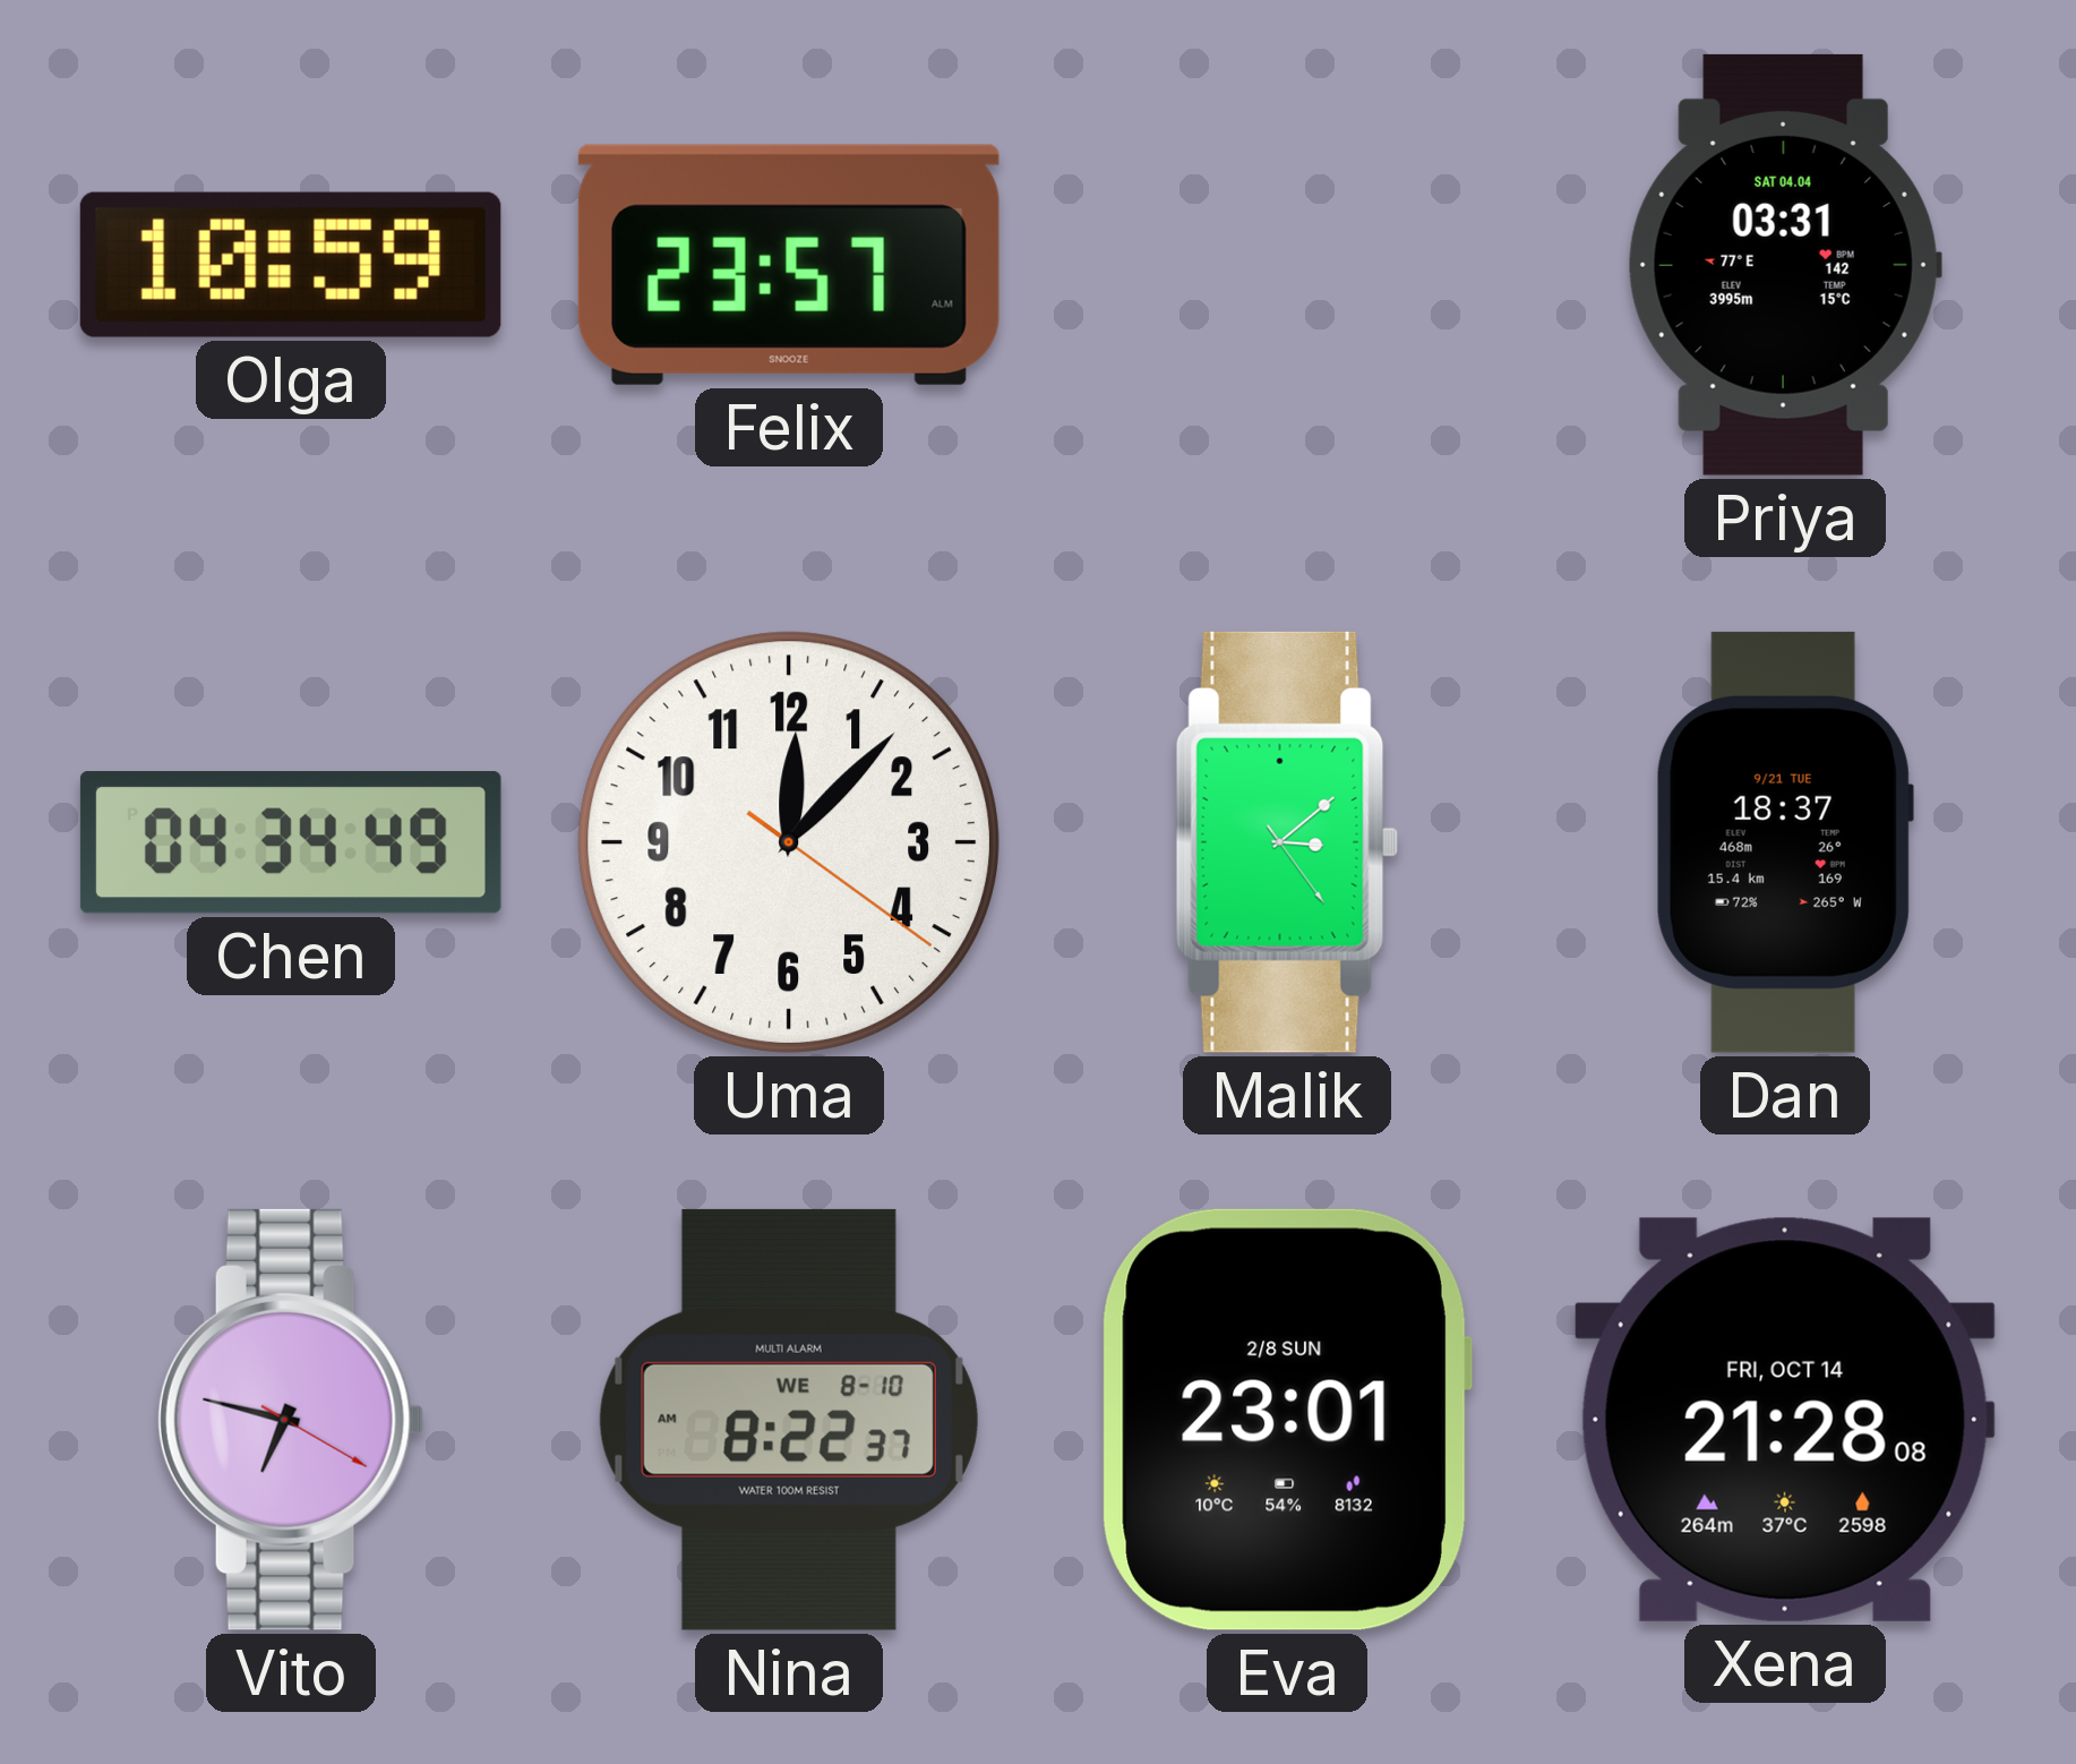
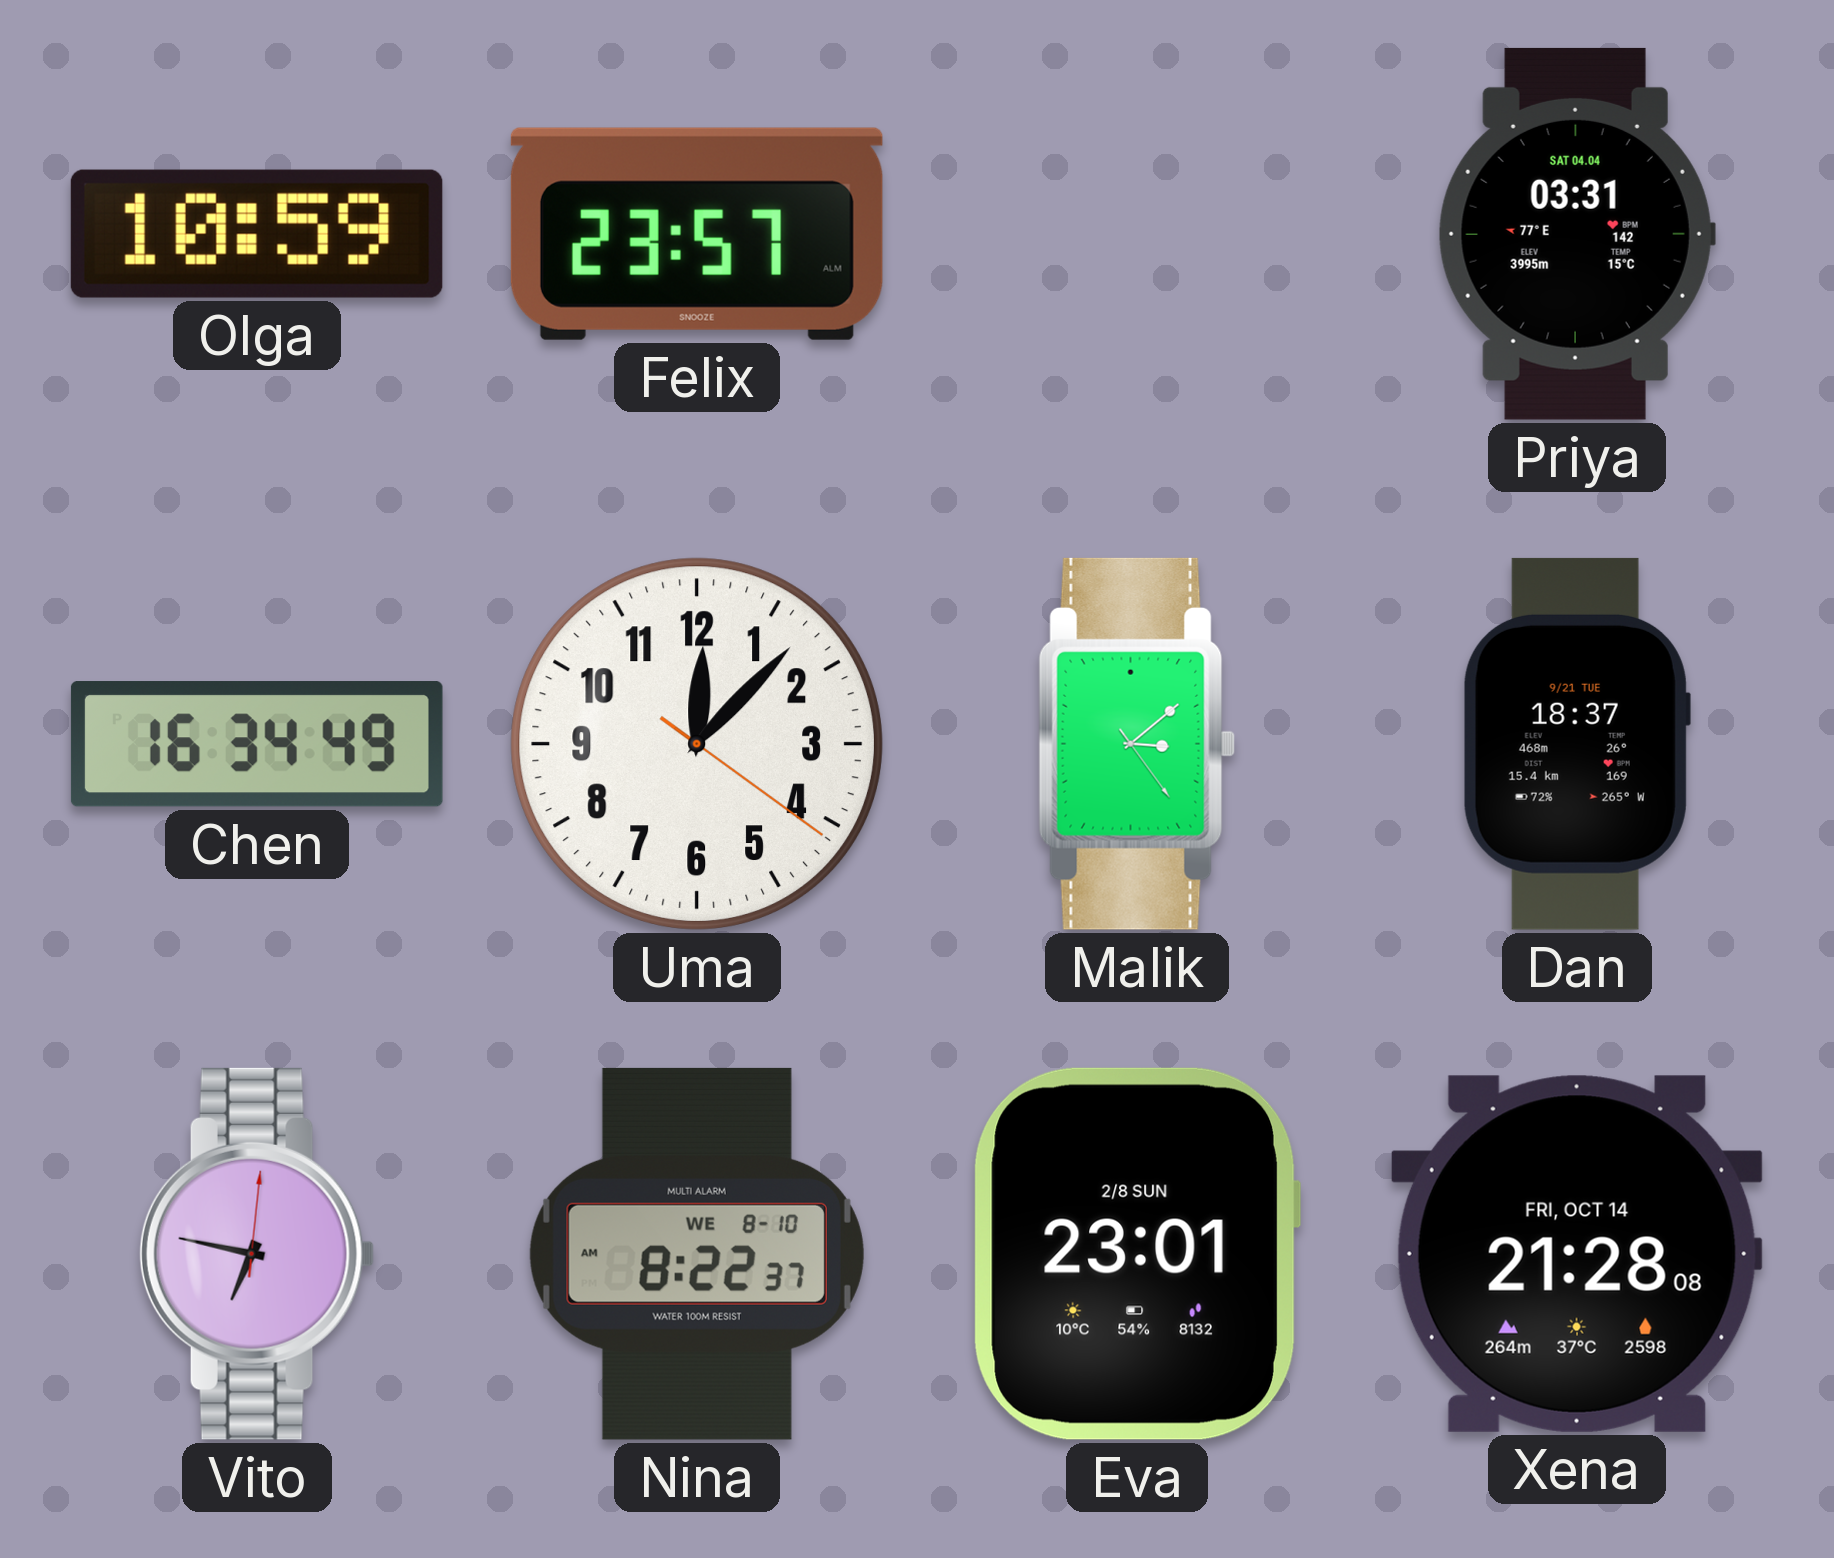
Chen: 04:34 -> 16:34
Vito: 6:47:20 -> 6:47:01
